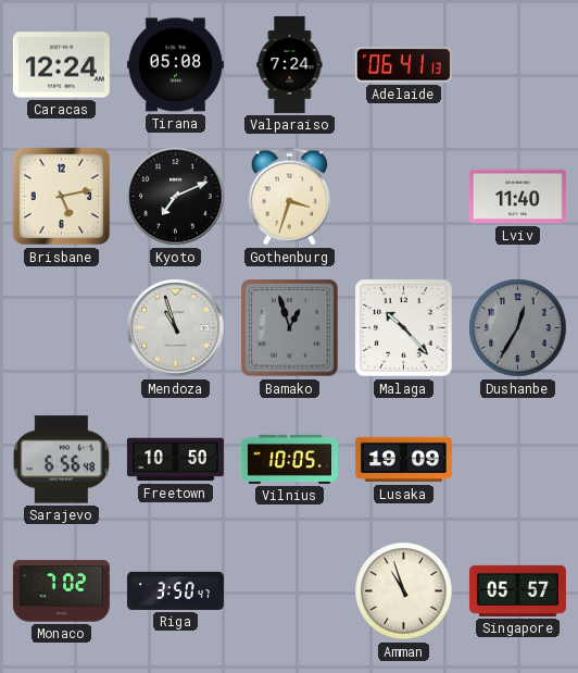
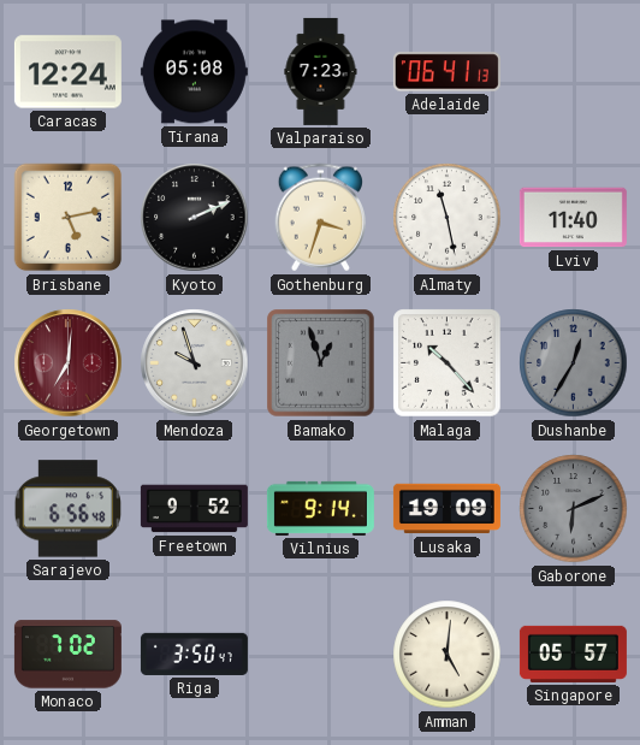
Valparaiso: 7:24 -> 7:23
Kyoto: 7:11 -> 2:11
Almaty: none -> 11:28
Georgetown: none -> 7:01
Mendoza: 10:57 -> 9:57
Freetown: 10:50 -> 9:52
Vilnius: 10:05 -> 9:14
Gaborone: none -> 6:11
Amman: 10:57 -> 5:01
